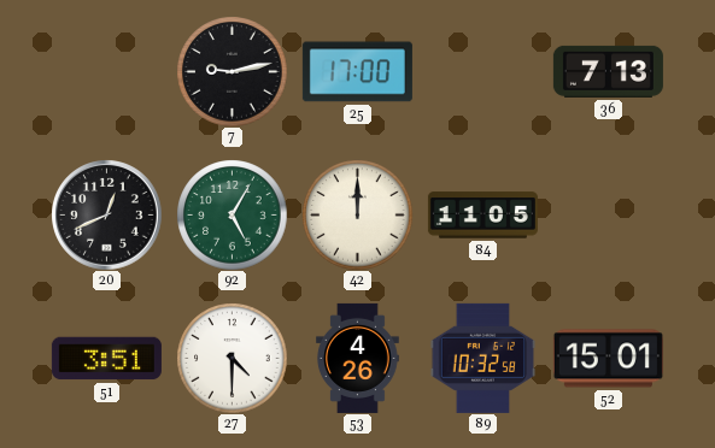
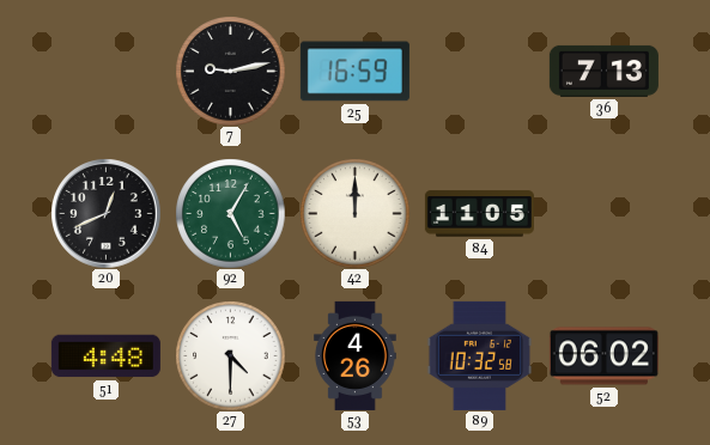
25: 17:00 -> 16:59
51: 3:51 -> 4:48
52: 15:01 -> 06:02
